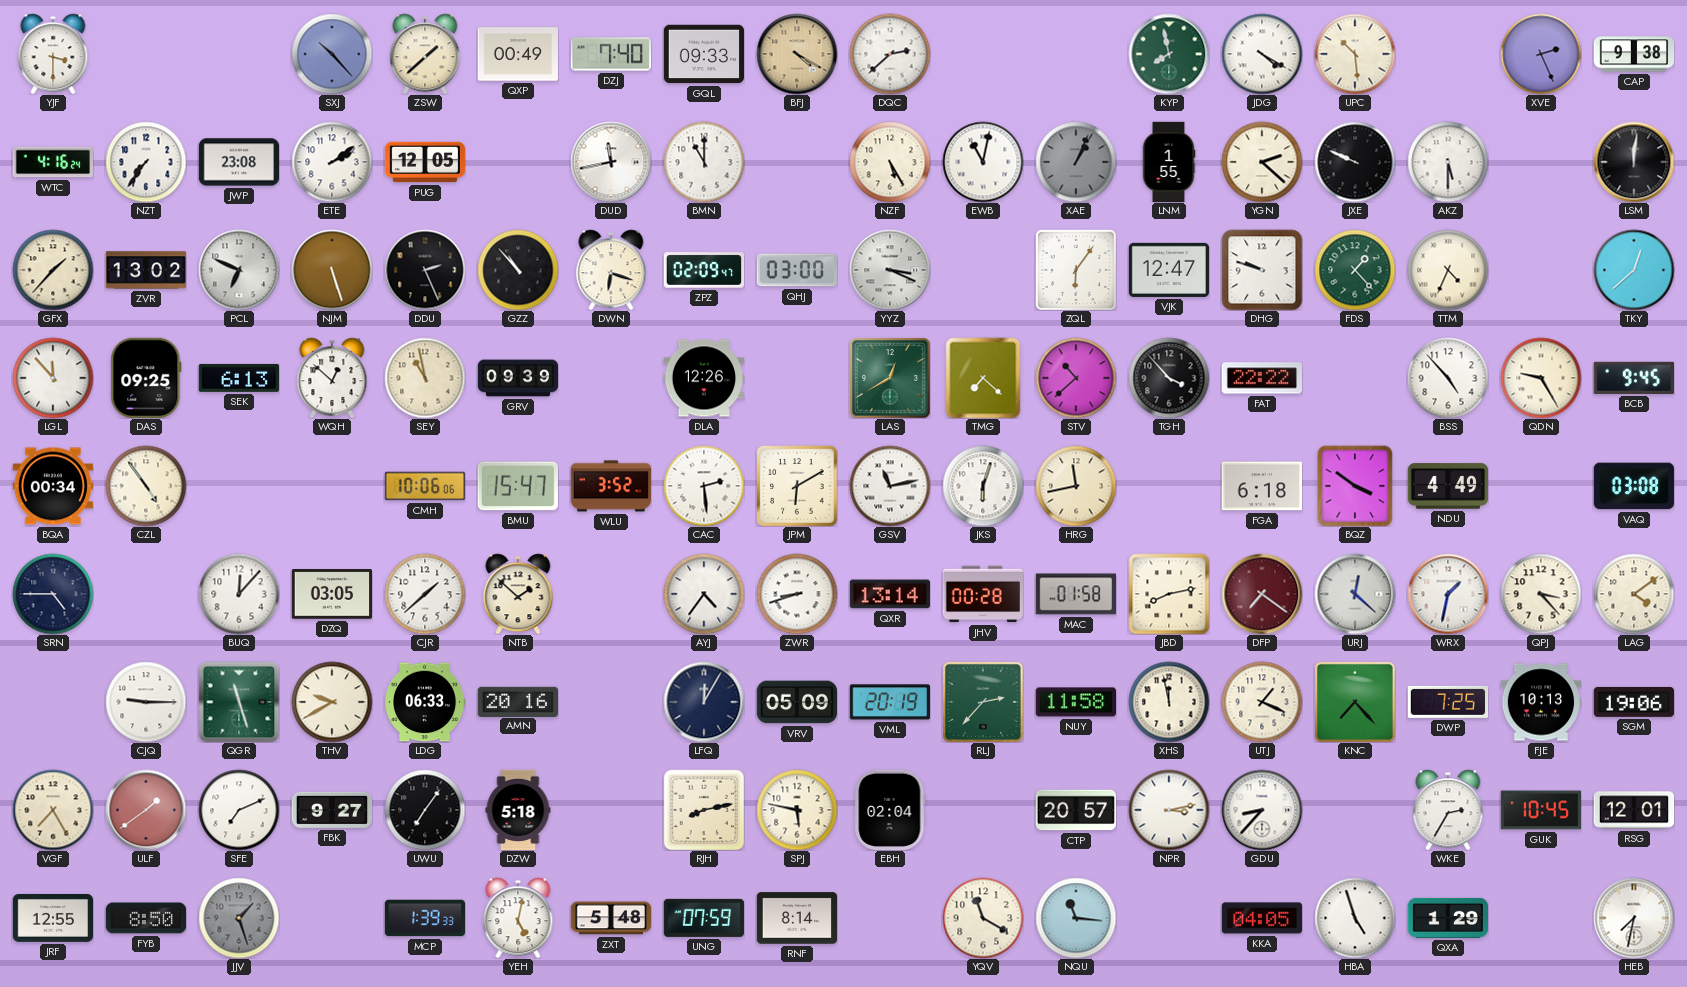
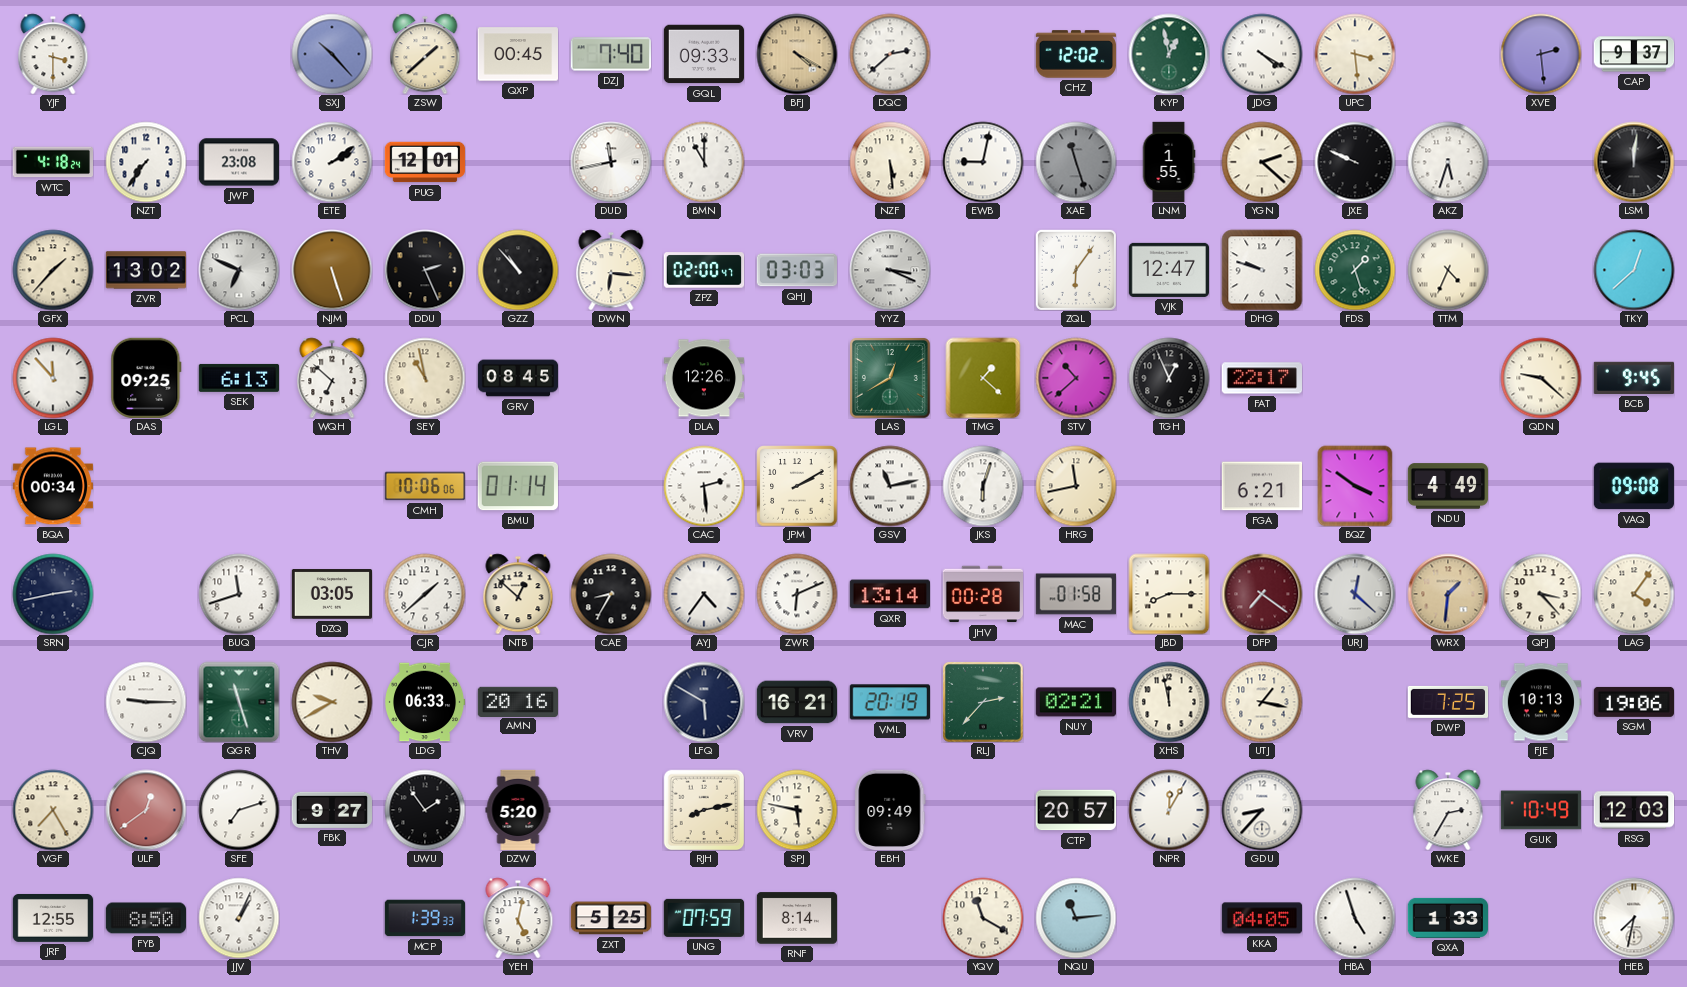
QXP: 00:49 -> 00:45
CHZ: none -> 12:02
KYP: 7:58 -> 12:58
UPC: 10:29 -> 3:29
XVE: 2:26 -> 2:29
CAP: 9:38 -> 9:37
WTC: 4:16 -> 4:18
PUG: 12:05 -> 12:01
NZF: 5:25 -> 5:29
EWB: 11:02 -> 9:02
XAE: 1:04 -> 11:27
AKZ: 5:30 -> 5:33
DWN: 6:18 -> 6:16
ZPZ: 02:09 -> 02:00
QHJ: 03:00 -> 03:03
FDS: 1:23 -> 1:27
WQH: 12:52 -> 6:52
GRV: 09:39 -> 08:45
TMG: 7:22 -> 1:22
TGH: 3:53 -> 12:56
FAT: 22:22 -> 22:17
BSS: 4:53 -> none
QDN: 9:25 -> 9:22
CZL: 4:54 -> none
BMU: 15:47 -> 01:14
WLU: 3:52 -> none
JPM: 6:10 -> 2:10
FGA: 6:18 -> 6:21
VAQ: 03:08 -> 09:08
SRN: 4:45 -> 2:43
BUQ: 12:07 -> 11:42
NTB: 1:52 -> 12:52
CAE: none -> 8:35
ZWR: 8:42 -> 6:11
JBD: 8:13 -> 8:15
WRX: 1:32 -> 1:31
WRX dial: white -> champagne
LAG: 4:09 -> 4:06
LFQ: 12:05 -> 5:50
VRV: 05:09 -> 16:21
NUY: 11:58 -> 02:21
UTJ: 1:19 -> 1:17
KNC: 7:23 -> none
ULF: 1:39 -> 12:39
SFE: 7:11 -> 7:12
UWU: 7:06 -> 1:54
DZW: 5:18 -> 5:20
EBH: 02:04 -> 09:49
NPR: 3:13 -> 12:05
GUK: 10:45 -> 10:49
RSG: 12:01 -> 12:03
JJV: 1:27 -> 1:04
JJV dial: grey -> white
ZXT: 5:48 -> 5:25
NQU: 11:16 -> 11:14
QXA: 1:29 -> 1:33
